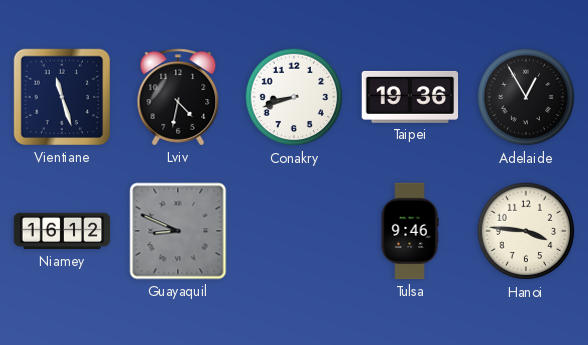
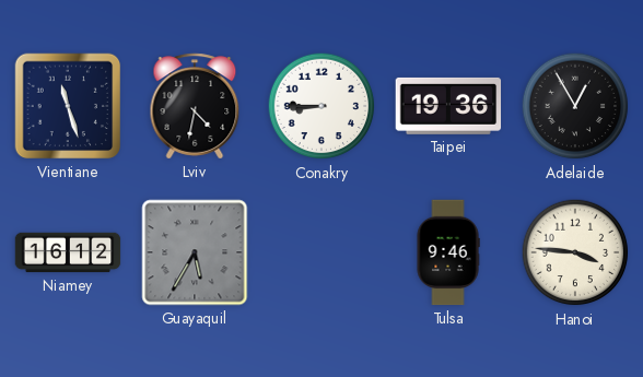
Conakry: 8:42 -> 8:45
Guayaquil: 8:49 -> 5:35
